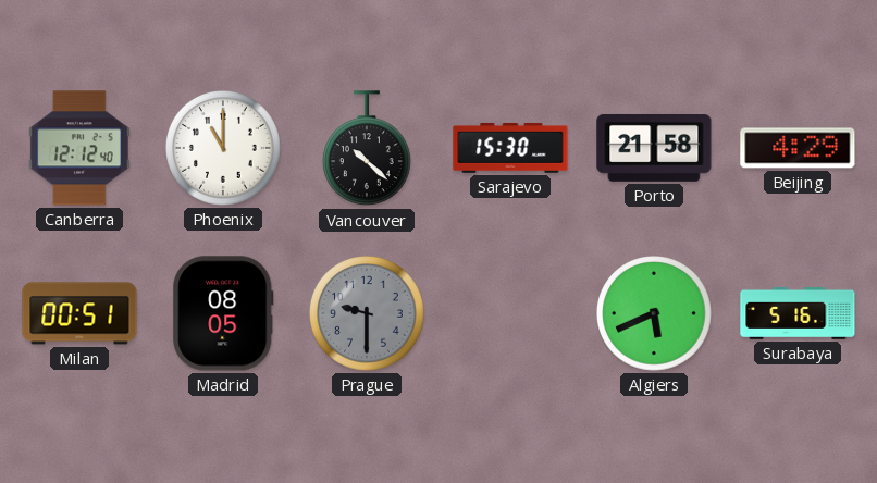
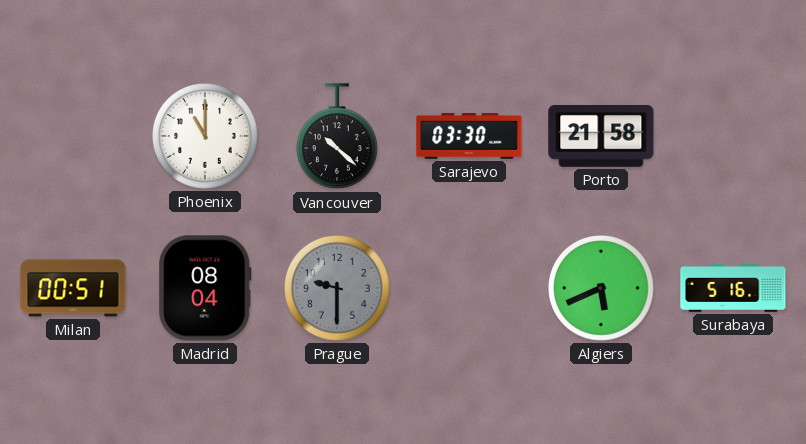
Canberra: 12:12 -> none
Sarajevo: 15:30 -> 03:30
Beijing: 4:29 -> none
Madrid: 08:05 -> 08:04
